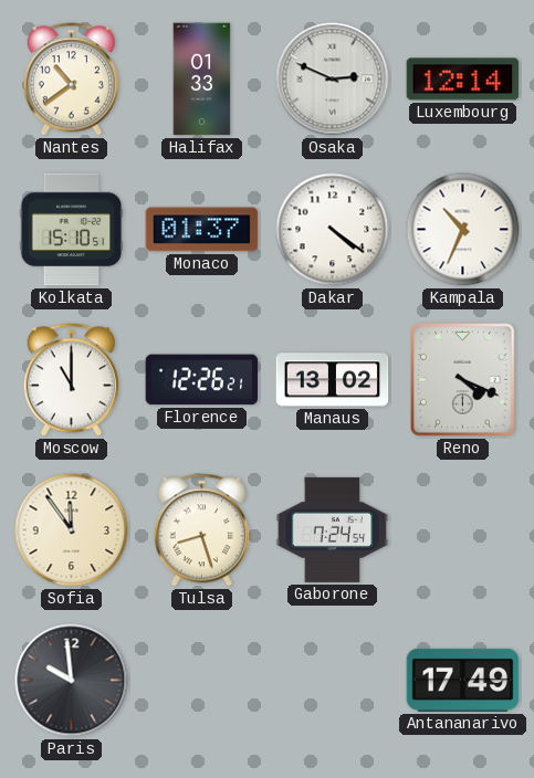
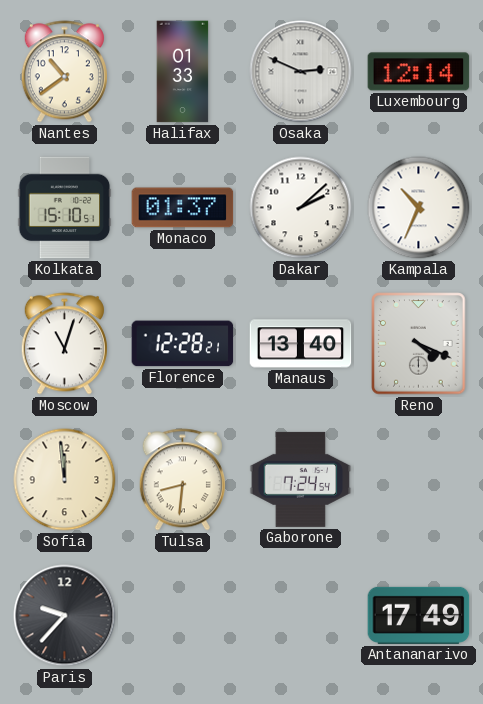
Dakar: 4:21 -> 2:08
Moscow: 11:00 -> 11:03
Florence: 12:26 -> 12:28
Manaus: 13:02 -> 13:40
Sofia: 11:54 -> 11:59
Tulsa: 8:27 -> 8:31
Paris: 9:59 -> 9:37
